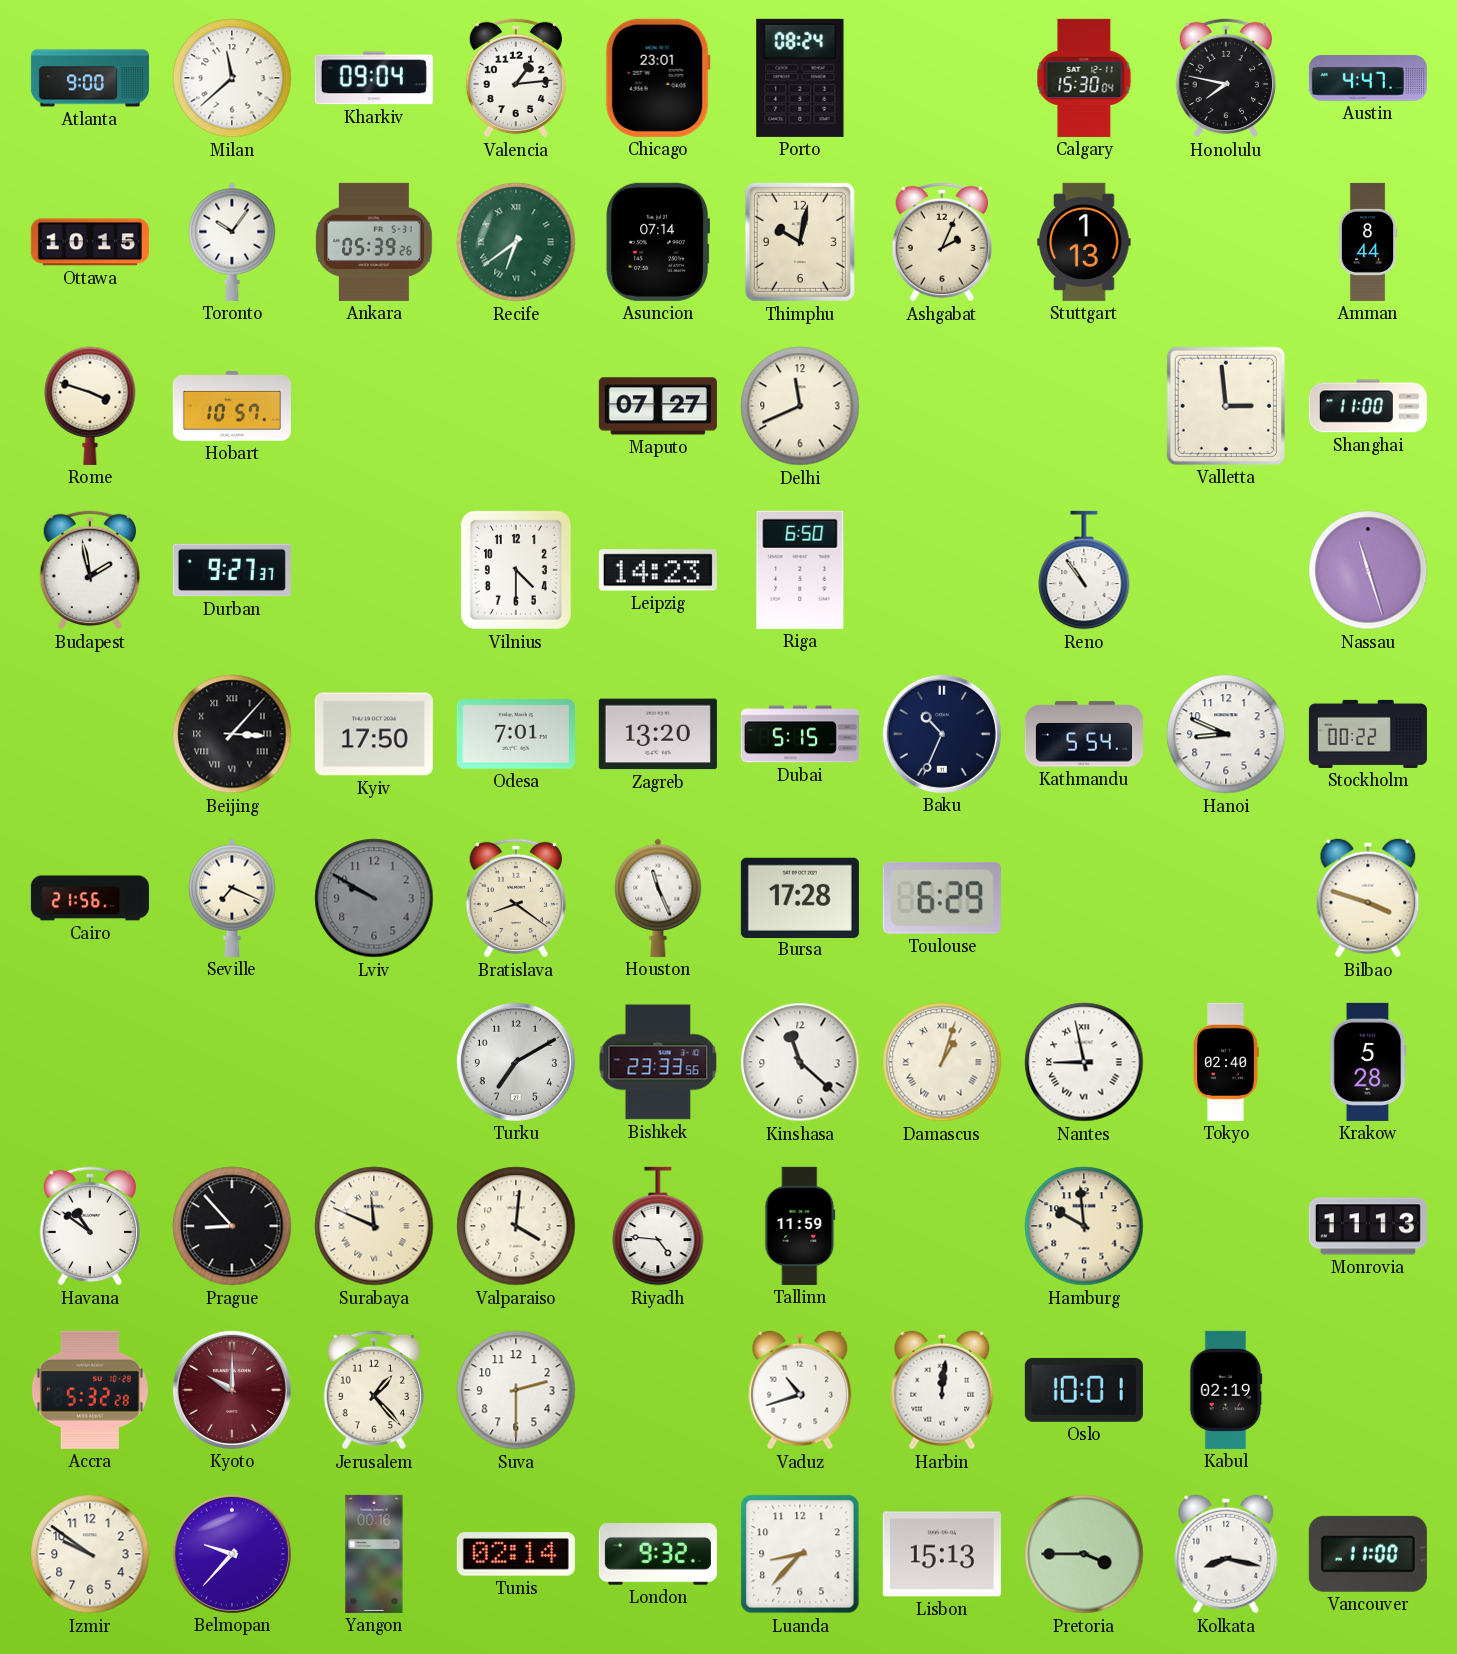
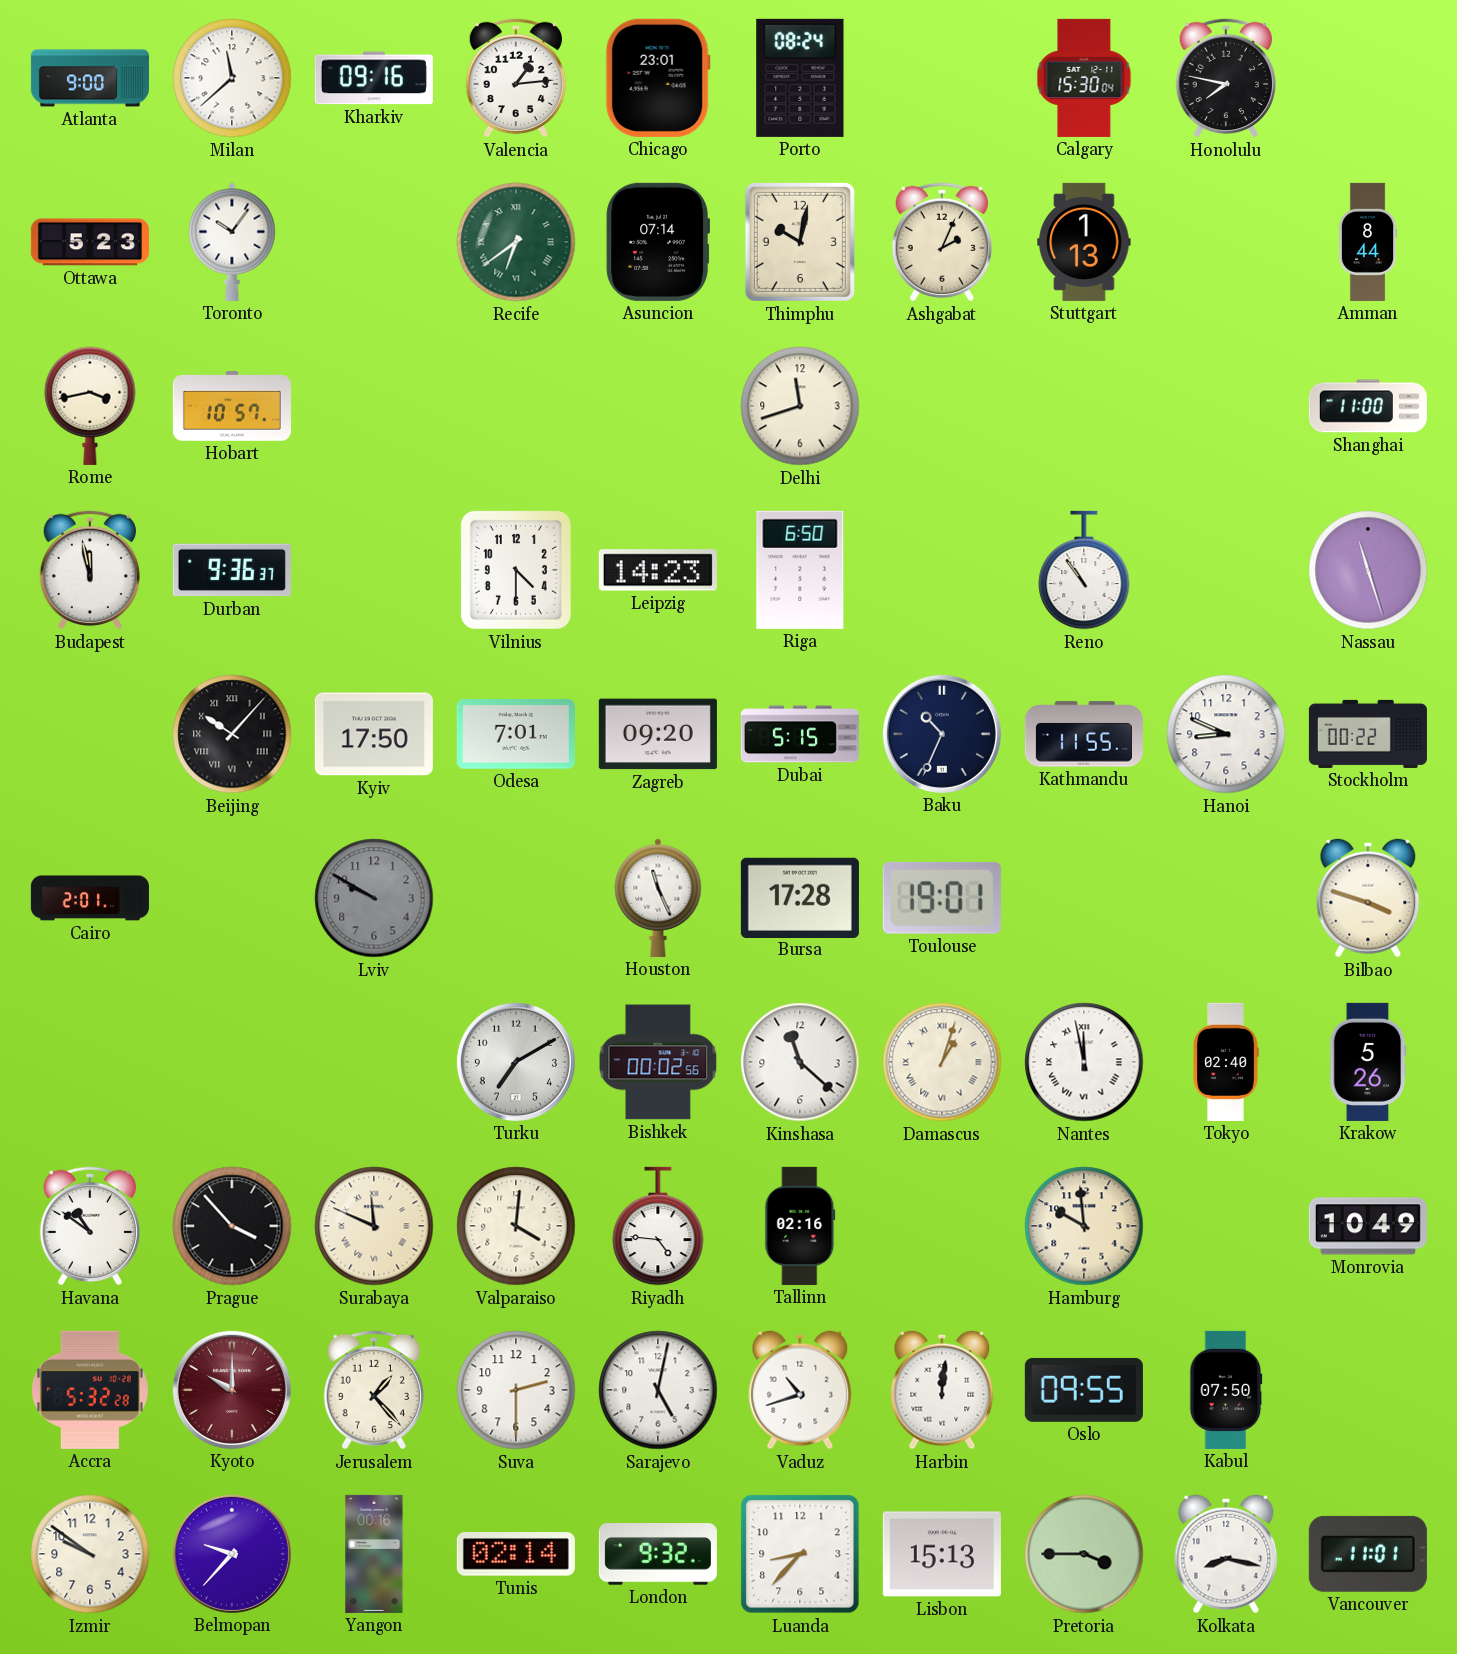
Kharkiv: 09:04 -> 09:16
Austin: 4:47 -> none
Ottawa: 10:15 -> 5:23
Ankara: 05:39 -> none
Rome: 3:48 -> 3:43
Maputo: 07:27 -> none
Delhi: 11:41 -> 11:42
Valletta: 2:59 -> none
Budapest: 1:58 -> 11:58
Durban: 9:27 -> 9:36
Beijing: 3:07 -> 10:07
Zagreb: 13:20 -> 09:20
Kathmandu: 5:54 -> 11:55
Cairo: 21:56 -> 2:01
Seville: 7:19 -> none
Bratislava: 8:21 -> none
Toulouse: 6:29 -> 19:01
Bishkek: 23:33 -> 00:02
Nantes: 8:58 -> 11:58
Krakow: 5:28 -> 5:26
Prague: 8:53 -> 3:53
Tallinn: 11:59 -> 02:16
Monrovia: 11:13 -> 10:49
Sarajevo: none -> 5:02
Oslo: 10:01 -> 09:55
Kabul: 02:19 -> 07:50
Vancouver: 11:00 -> 11:01
